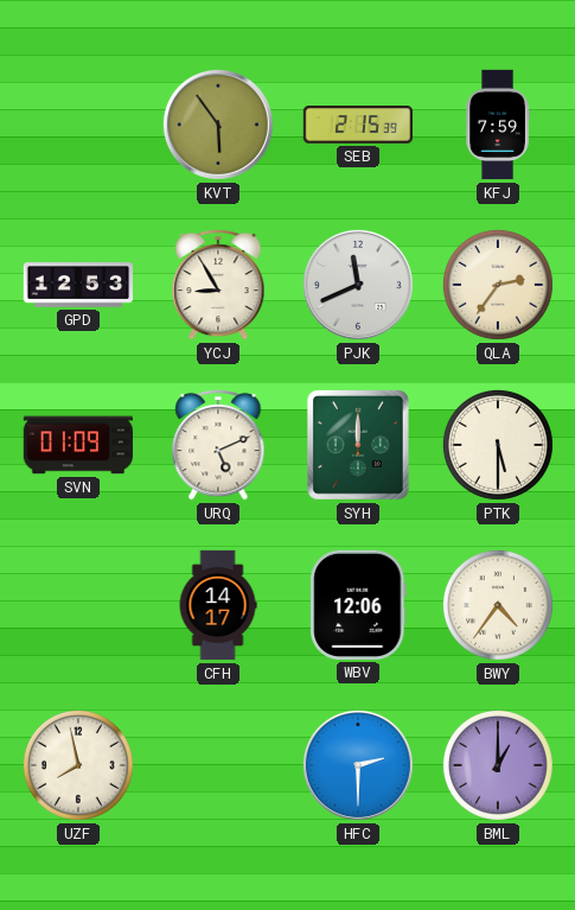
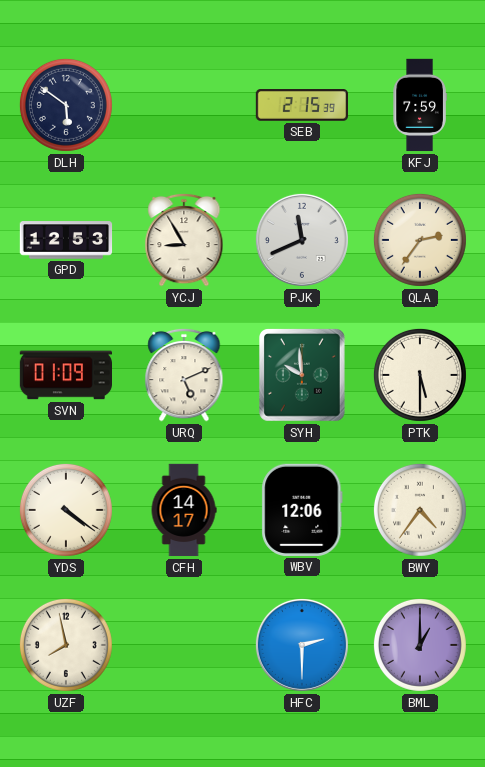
DLH: none -> 5:51
KVT: 5:54 -> none
SYH: 12:00 -> 9:59
YDS: none -> 4:21
